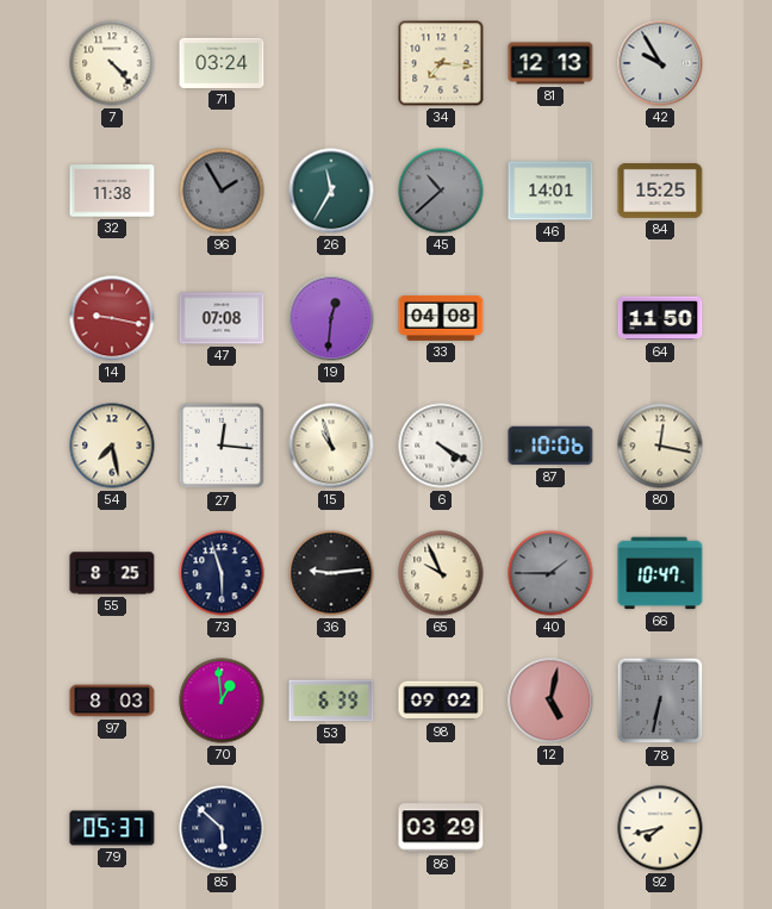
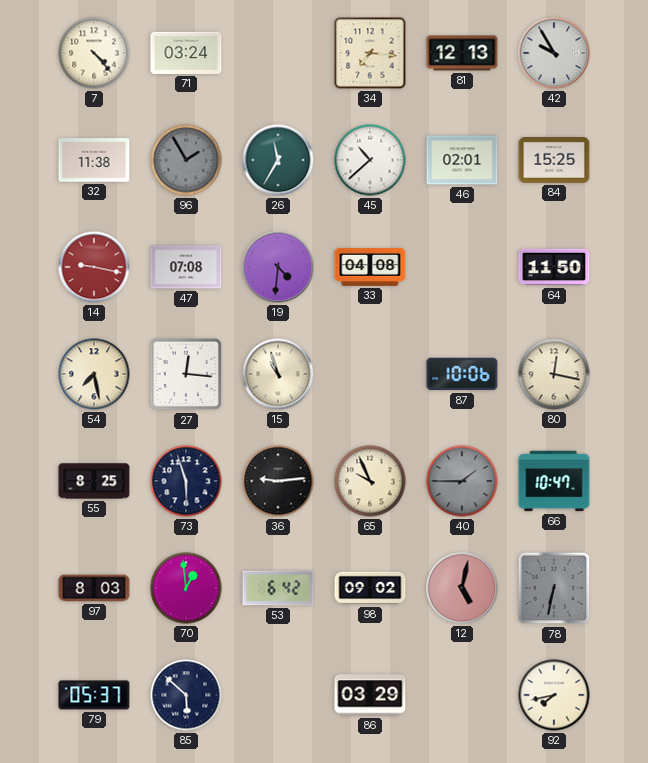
45 dial: grey -> white
46: 14:01 -> 02:01
19: 12:31 -> 4:31
6: 4:20 -> none
53: 6:39 -> 6:42
